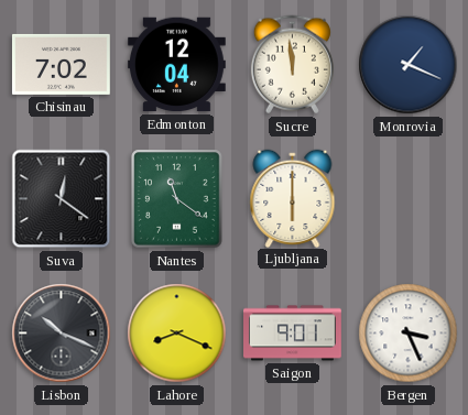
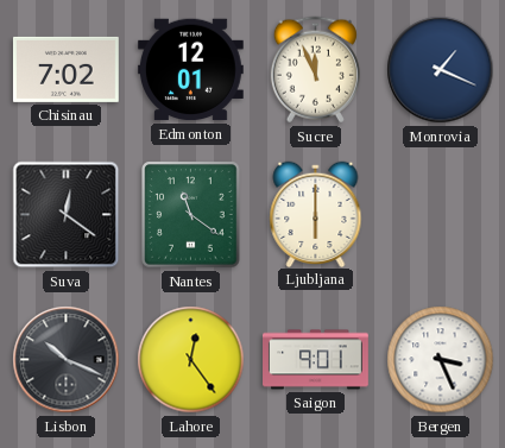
Edmonton: 12:04 -> 12:01
Sucre: 11:59 -> 11:56
Lahore: 8:19 -> 12:24
